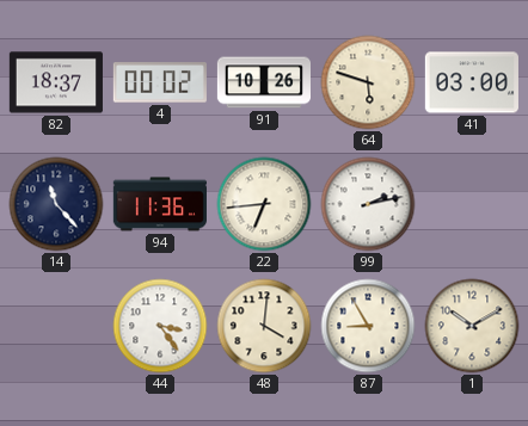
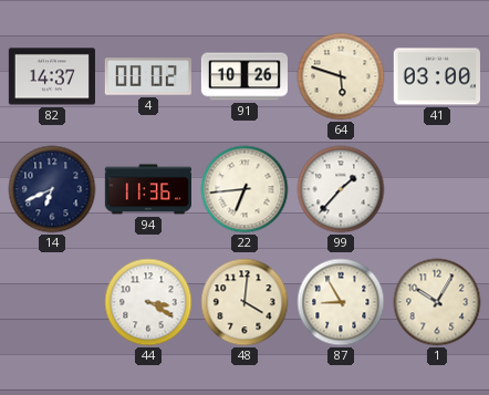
82: 18:37 -> 14:37
14: 11:23 -> 6:41
99: 2:13 -> 1:37
44: 3:24 -> 3:20
1: 10:10 -> 10:05
